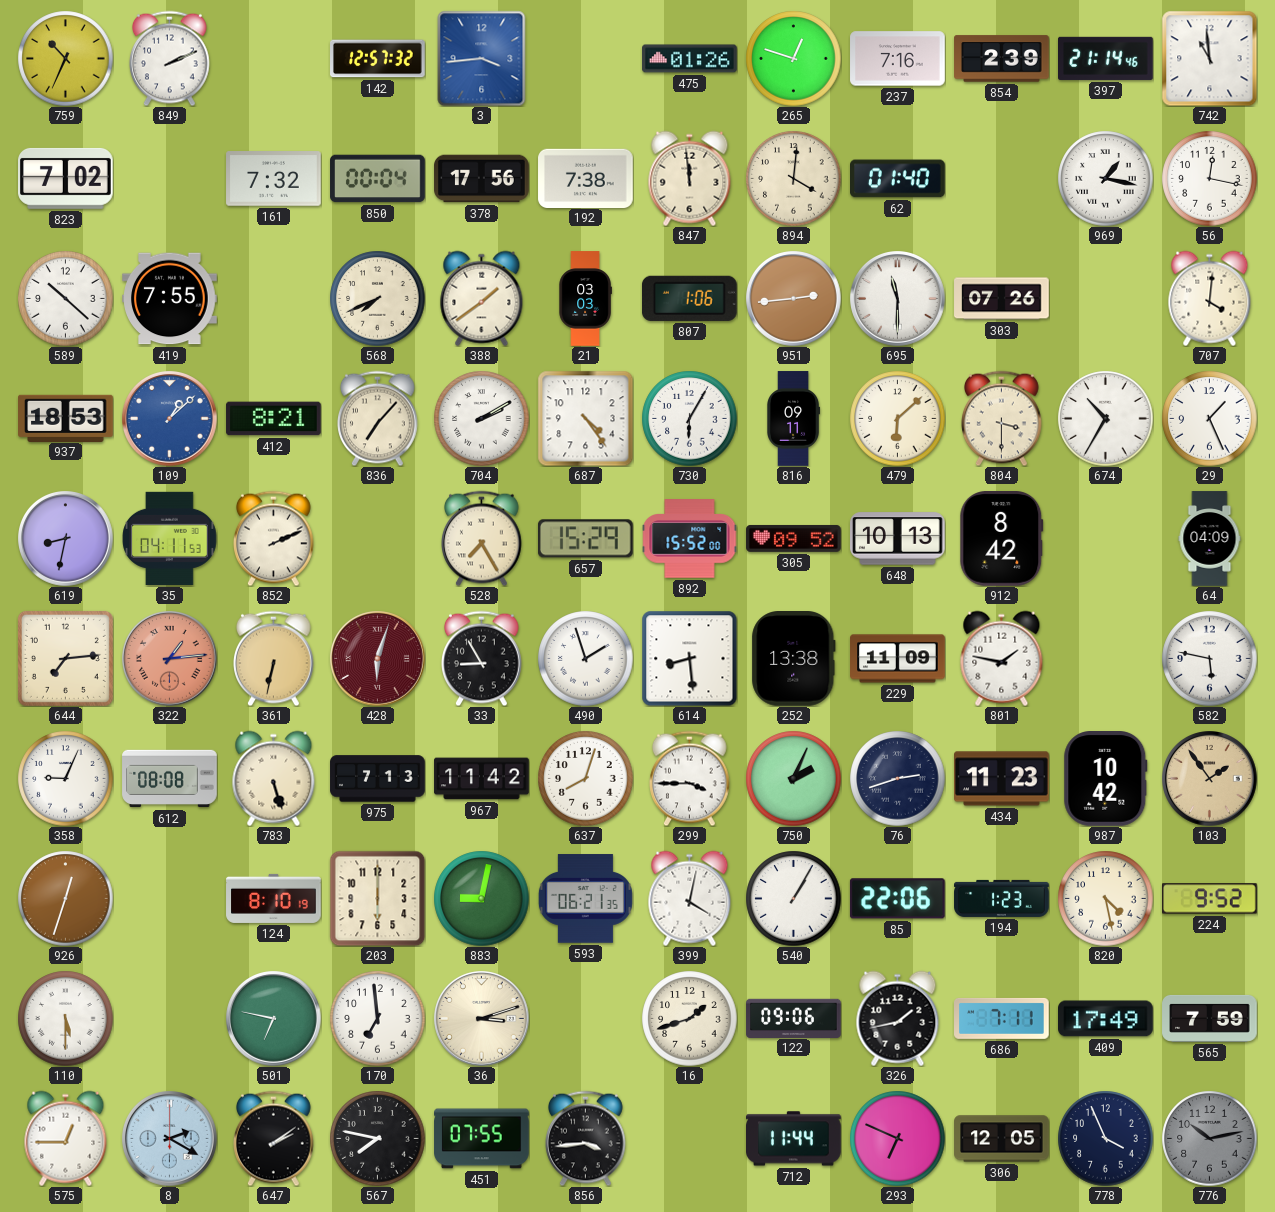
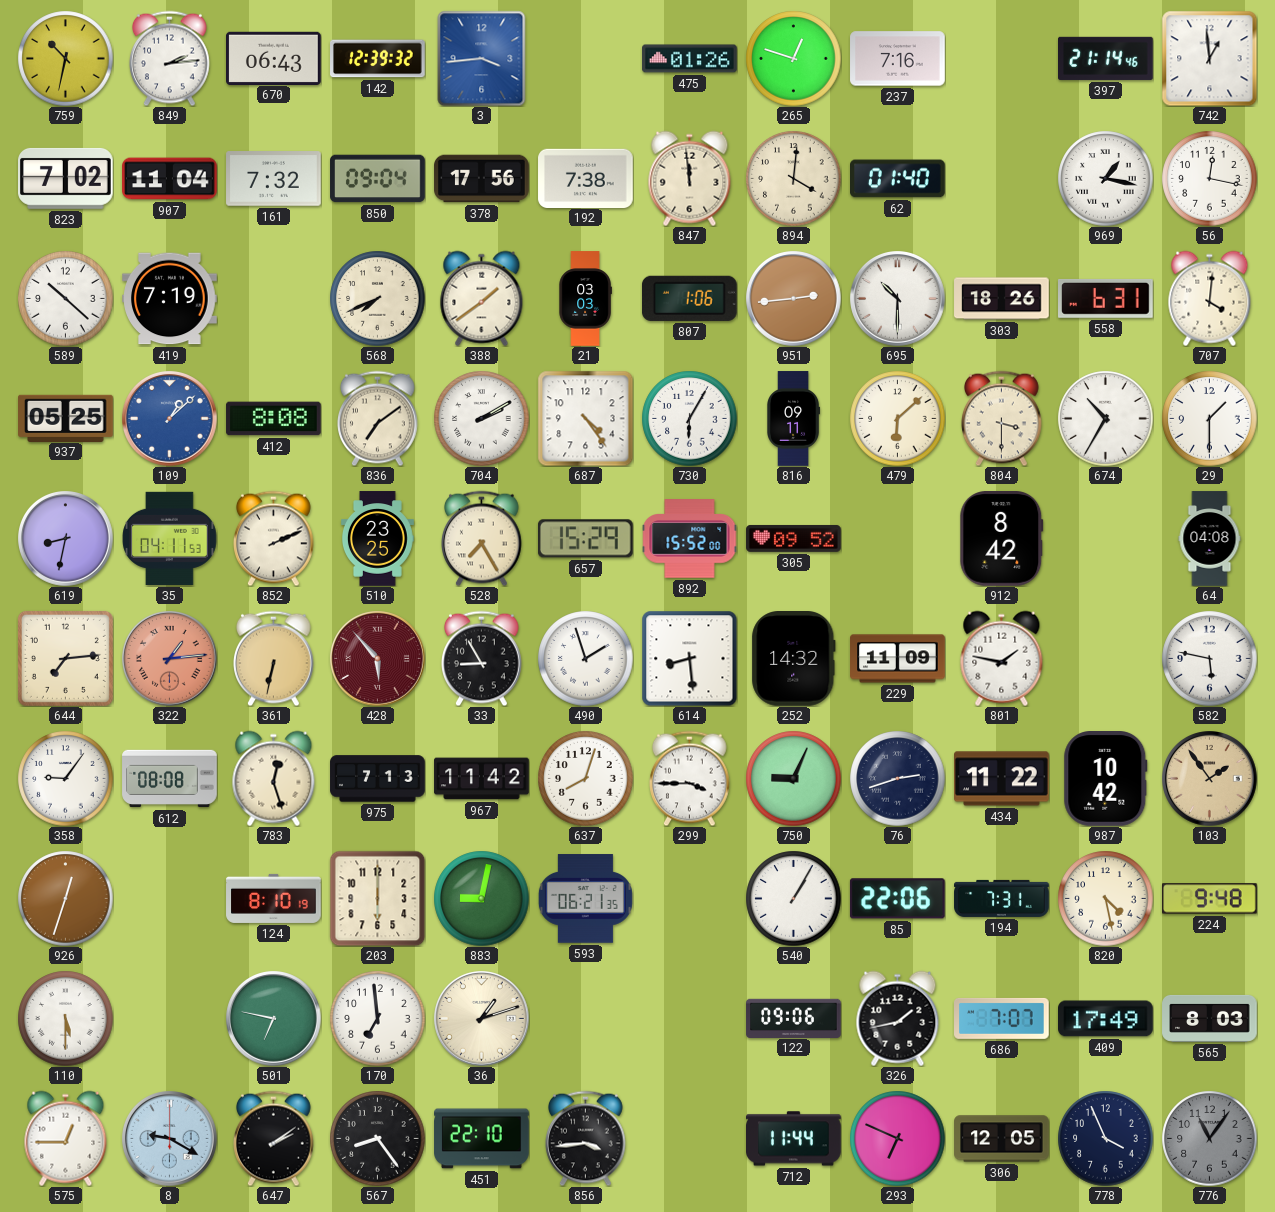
759: 10:34 -> 10:32
849: 2:11 -> 2:14
670: none -> 06:43
142: 12:57 -> 12:39
854: 2:39 -> none
742: 10:59 -> 12:59
907: none -> 11:04
850: 00:04 -> 09:04
419: 7:55 -> 7:19
695: 11:30 -> 10:30
303: 07:26 -> 18:26
558: none -> 6:31
937: 18:53 -> 05:25
412: 8:21 -> 8:08
836: 7:07 -> 7:09
29: 1:26 -> 1:30
510: none -> 23:25
648: 10:13 -> none
64: 04:09 -> 04:08
428: 6:03 -> 5:53
252: 13:38 -> 14:32
358: 9:04 -> 9:06
783: 5:27 -> 12:27
750: 2:04 -> 9:04
434: 11:23 -> 11:22
399: 4:02 -> none
194: 1:23 -> 7:31
224: 9:52 -> 9:48
36: 3:12 -> 1:12
16: 1:42 -> none
686: 7:11 -> 7:07
565: 7:59 -> 8:03
8: 2:20 -> 9:20
567: 7:47 -> 8:24
451: 07:55 -> 22:10
776: 10:13 -> 11:06
